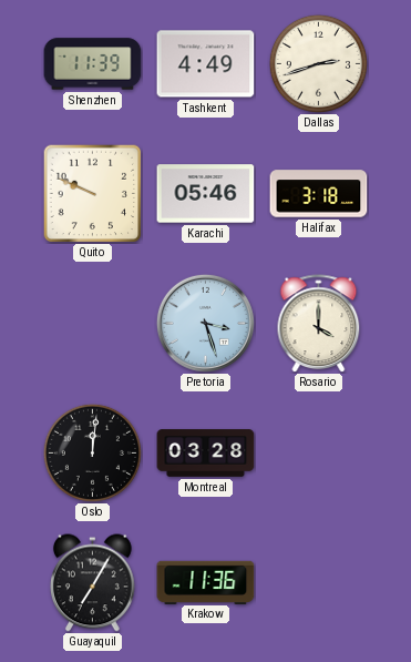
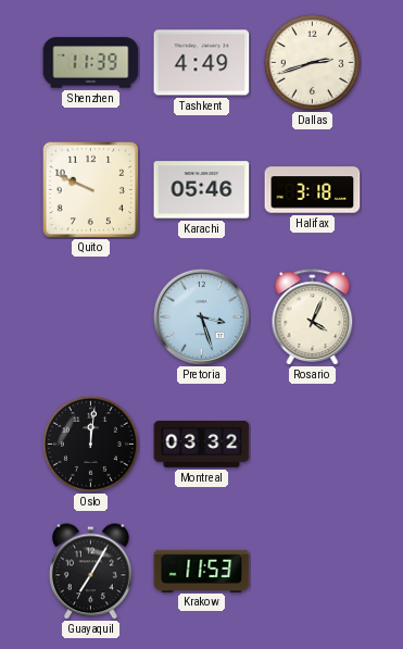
Rosario: 4:00 -> 4:04
Montreal: 03:28 -> 03:32
Krakow: 11:36 -> 11:53
